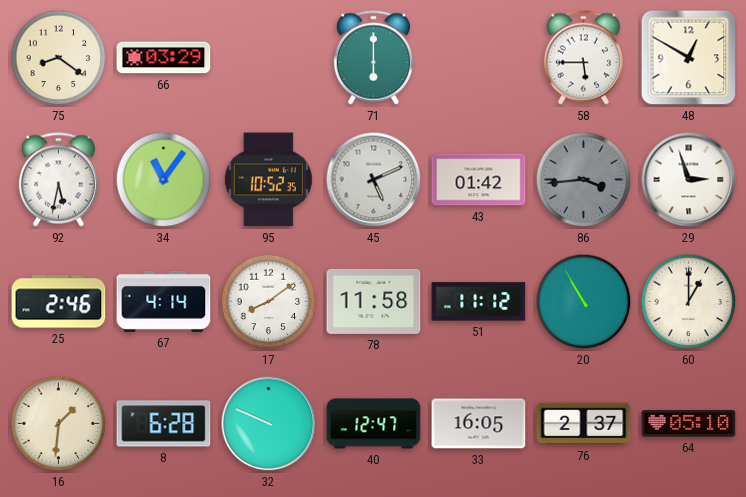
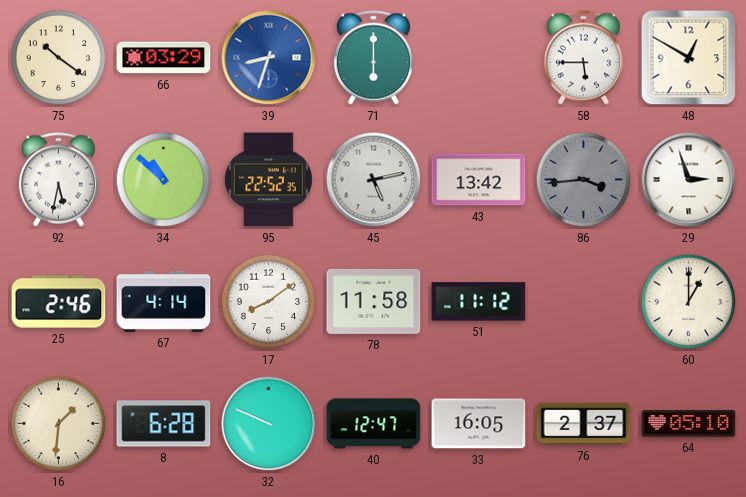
75: 8:21 -> 10:21
39: none -> 8:33
34: 11:06 -> 10:52
95: 10:52 -> 22:52
45: 5:11 -> 5:13
43: 01:42 -> 13:42
20: 10:55 -> none
